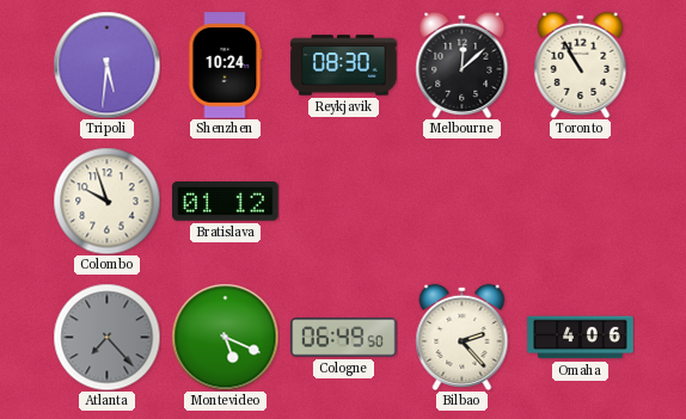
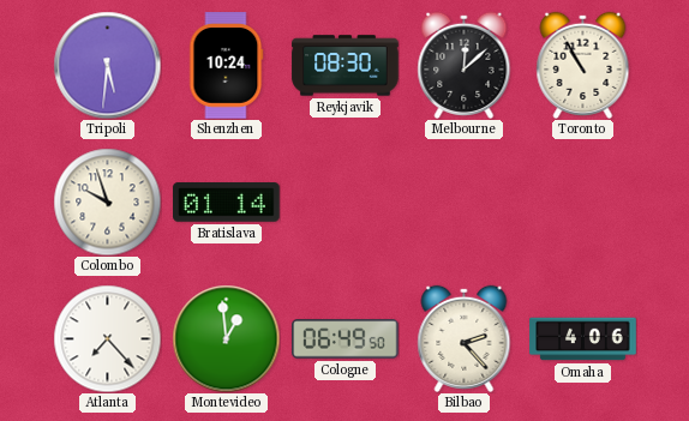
Bratislava: 01:12 -> 01:14
Atlanta dial: grey -> white
Montevideo: 5:19 -> 12:59
